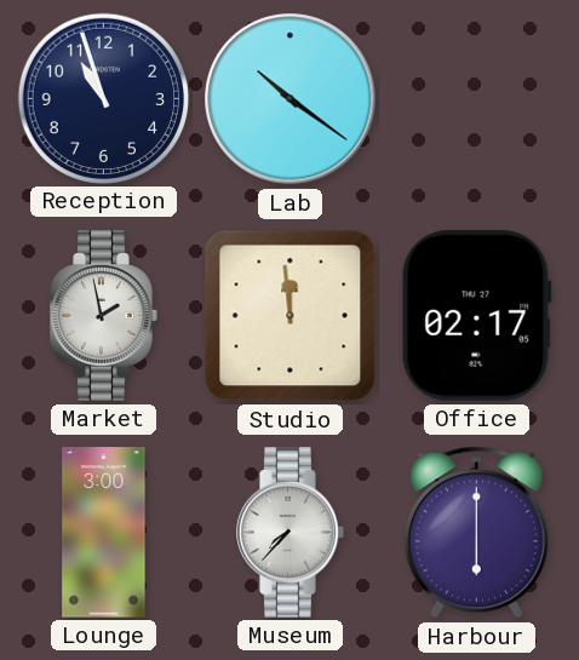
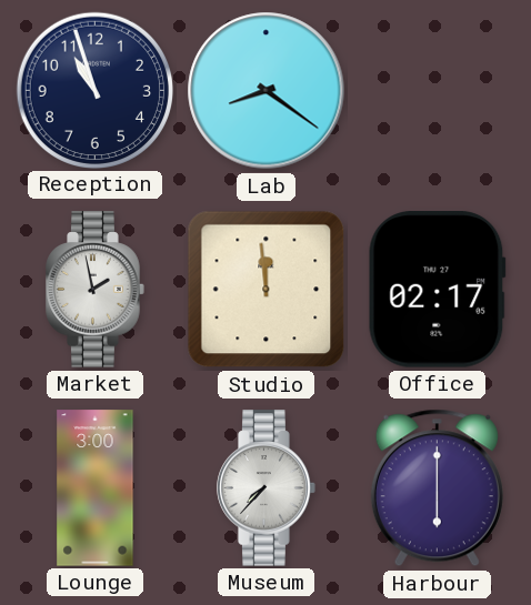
Lab: 10:21 -> 8:21
